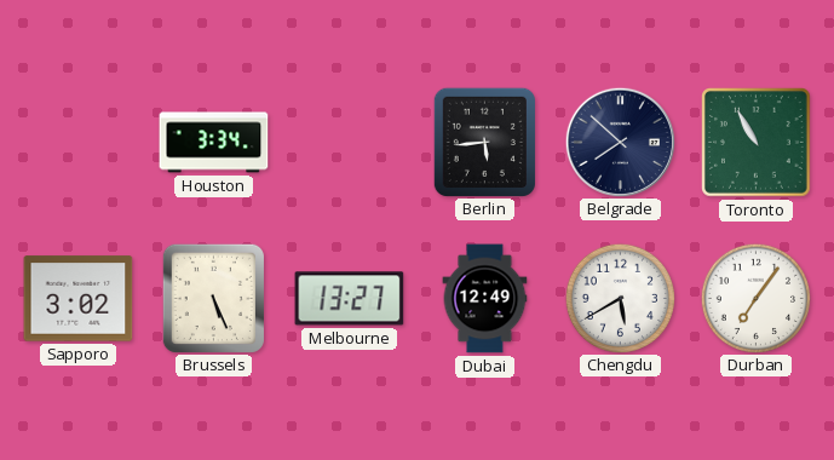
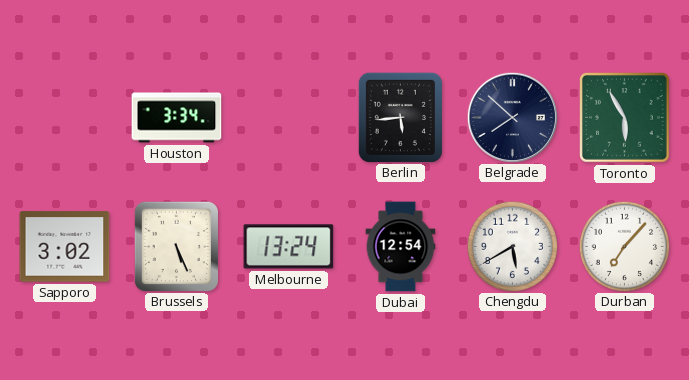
Toronto: 10:55 -> 5:55
Melbourne: 13:27 -> 13:24
Dubai: 12:49 -> 12:54
Durban: 7:06 -> 7:07
